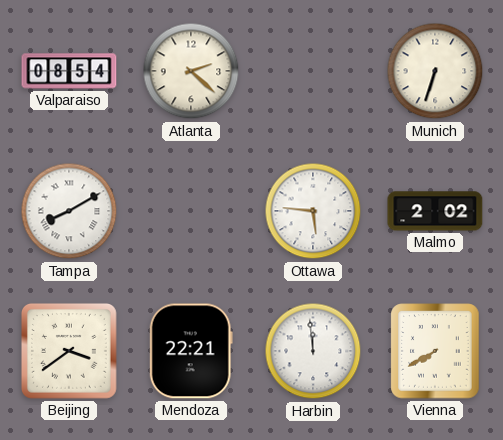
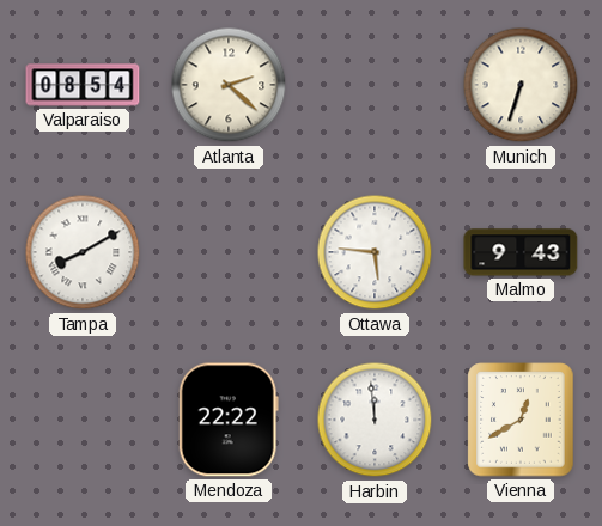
Malmo: 2:02 -> 9:43
Beijing: 3:39 -> none
Mendoza: 22:21 -> 22:22
Vienna: 7:40 -> 12:40
